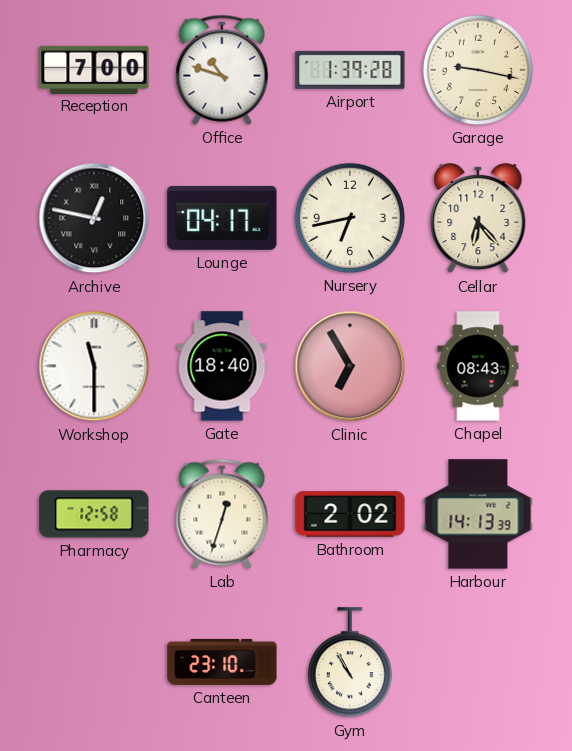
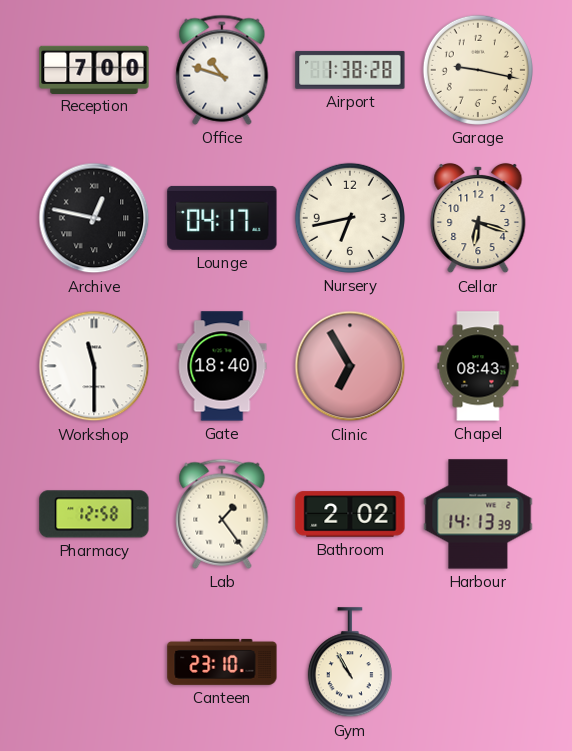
Airport: 1:39 -> 1:38
Cellar: 6:23 -> 6:18
Lab: 12:33 -> 1:24
